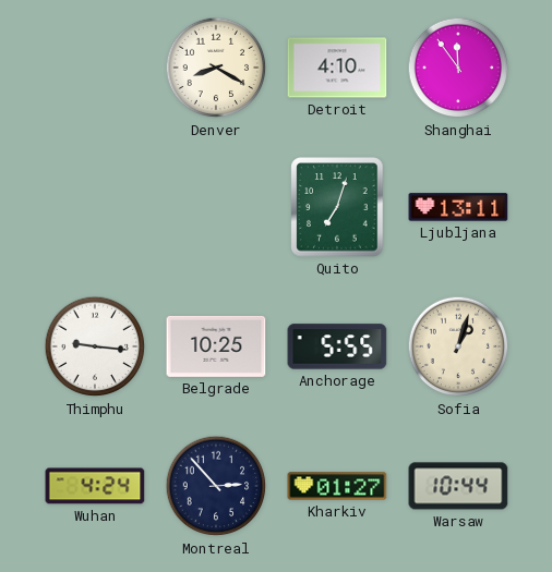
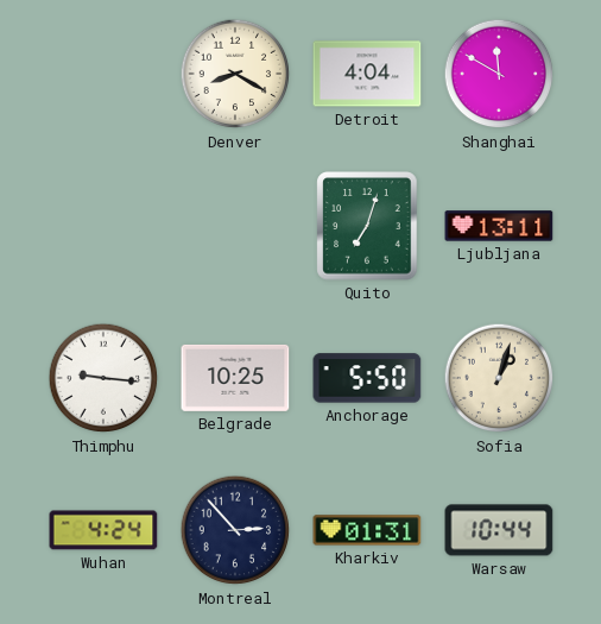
Detroit: 4:10 -> 4:04
Shanghai: 11:54 -> 11:50
Anchorage: 5:55 -> 5:50
Kharkiv: 01:27 -> 01:31
